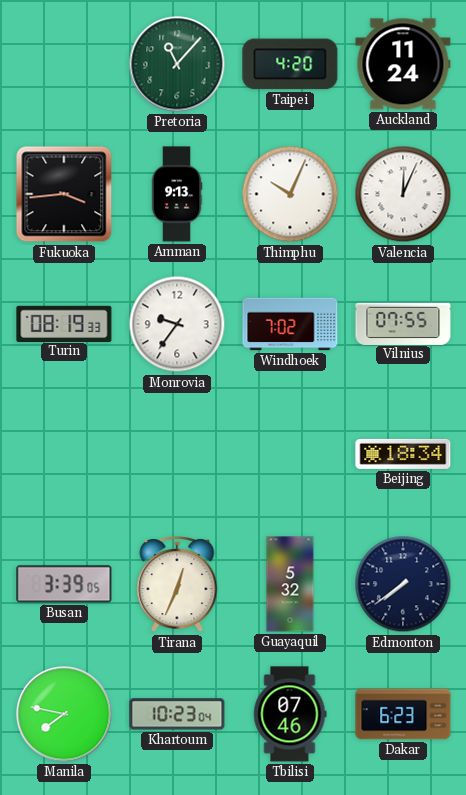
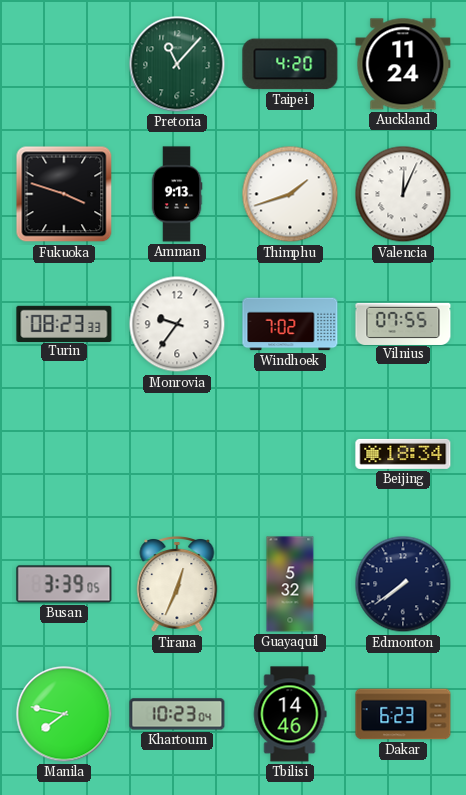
Fukuoka: 3:44 -> 3:48
Thimphu: 10:04 -> 1:42
Turin: 08:19 -> 08:23
Tbilisi: 07:46 -> 14:46
